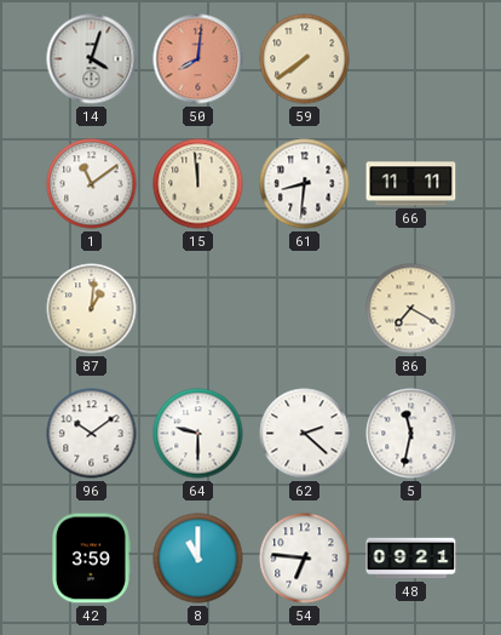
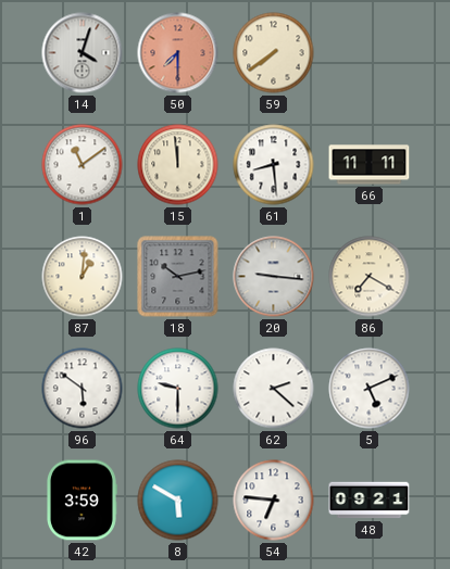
50: 8:01 -> 7:30
61: 8:31 -> 8:29
18: none -> 10:13
20: none -> 9:16
96: 10:09 -> 5:51
5: 11:32 -> 5:11
8: 11:00 -> 5:50
